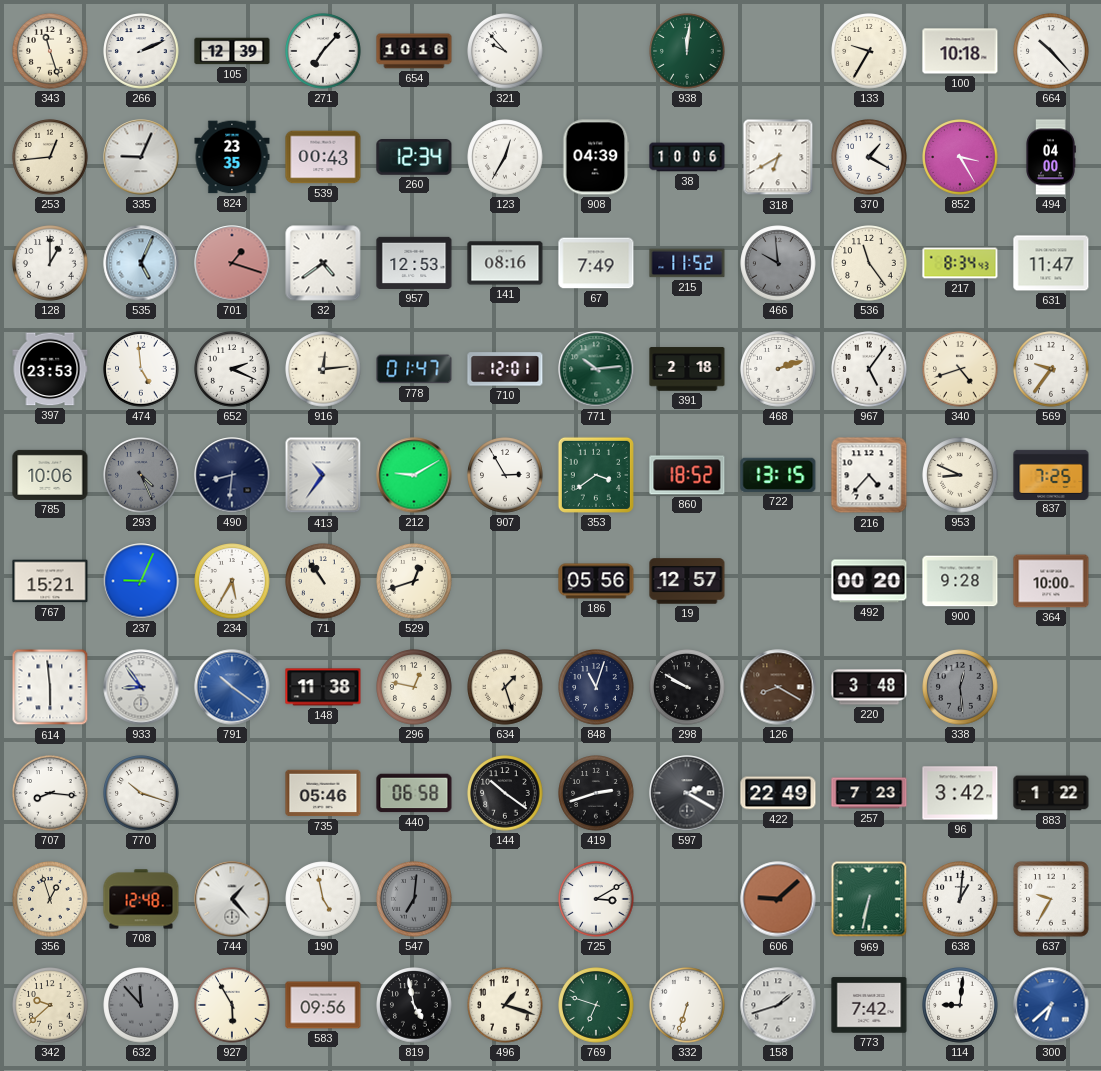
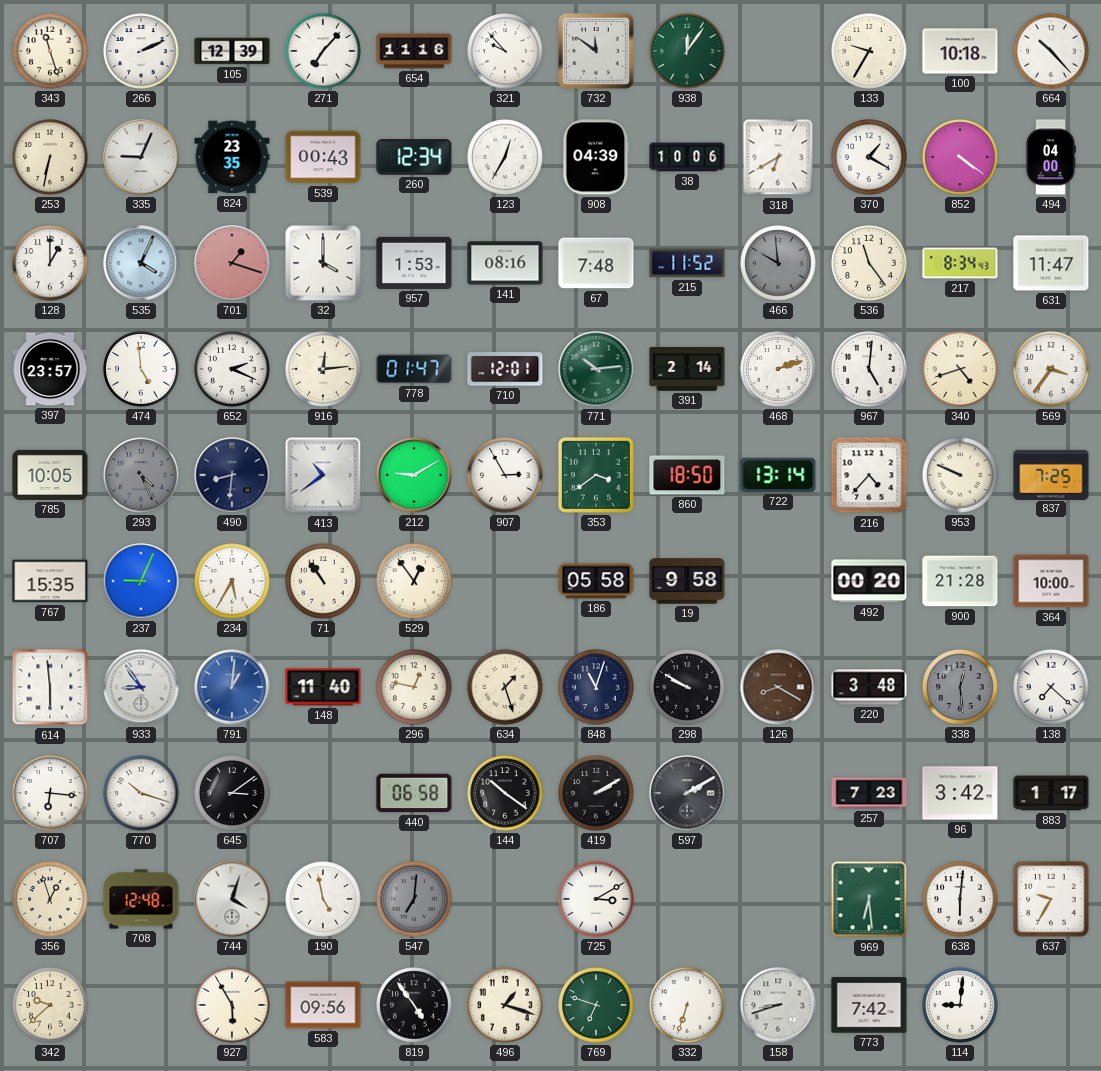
654: 10:16 -> 11:16
732: none -> 11:51
938: 12:01 -> 12:06
253: 12:44 -> 6:32
852: 3:25 -> 4:21
535: 5:04 -> 4:04
32: 4:39 -> 4:00
957: 12:53 -> 1:53
67: 7:49 -> 7:48
397: 23:53 -> 23:57
391: 2:18 -> 2:14
967: 5:06 -> 5:01
569: 9:36 -> 3:36
785: 10:06 -> 10:05
413: 10:36 -> 10:39
860: 18:52 -> 18:50
722: 13:15 -> 13:14
953: 8:49 -> 9:49
767: 15:21 -> 15:35
529: 12:42 -> 12:54
186: 05:56 -> 05:58
19: 12:57 -> 9:58
900: 9:28 -> 21:28
791: 10:21 -> 1:01
148: 11:38 -> 11:40
138: none -> 7:22
707: 8:16 -> 6:16
645: none -> 3:09
735: 05:46 -> none
419: 2:42 -> 2:10
597: 2:20 -> 2:10
422: 22:49 -> none
883: 1:22 -> 1:17
744: 1:23 -> 4:03
606: 9:08 -> none
969: 6:32 -> 6:29
638: 1:01 -> 6:01
632: 11:53 -> none
819: 4:58 -> 4:54
158: 1:42 -> 8:42
300: 6:38 -> none
